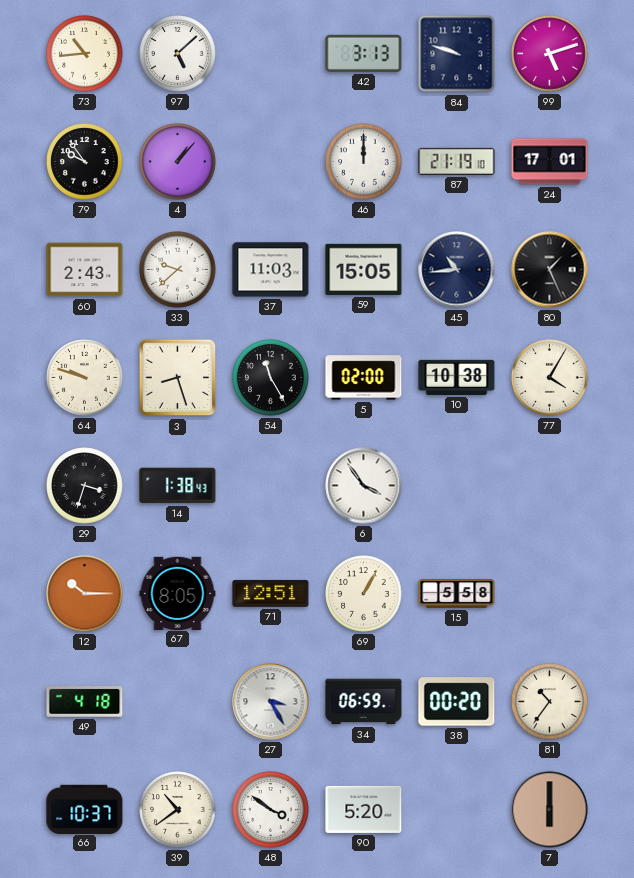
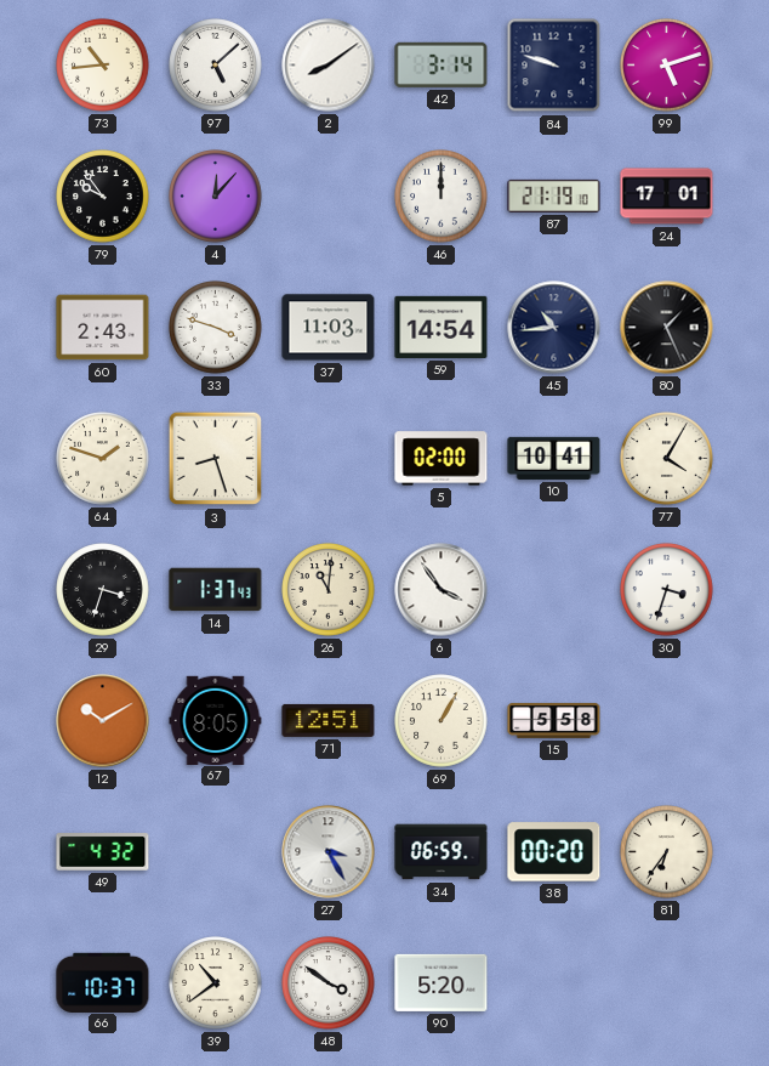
2: none -> 8:09
42: 3:13 -> 3:14
4: 1:07 -> 12:07
33: 9:38 -> 3:48
59: 15:05 -> 14:54
64: 9:48 -> 1:48
54: 11:25 -> none
10: 10:38 -> 10:41
14: 1:38 -> 1:37
26: none -> 11:01
30: none -> 3:33
12: 10:15 -> 10:10
49: 4:18 -> 4:32
81: 10:36 -> 6:36
7: 6:00 -> none
